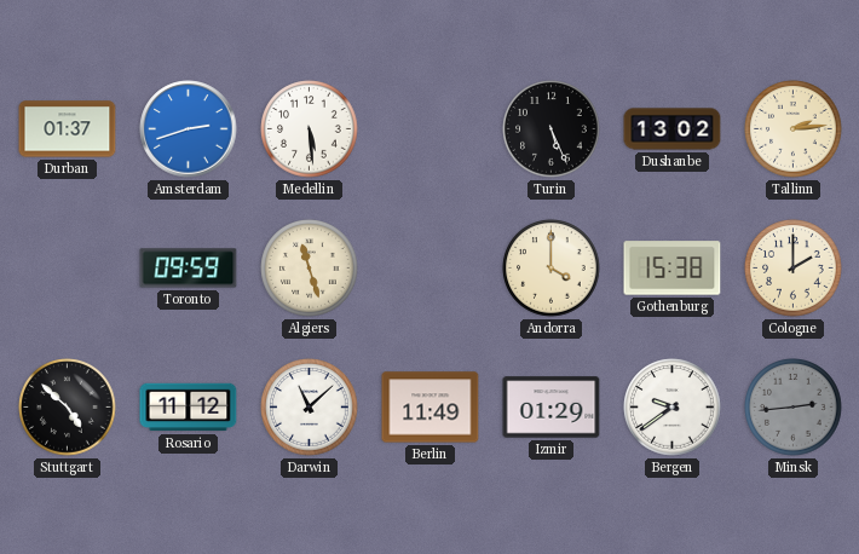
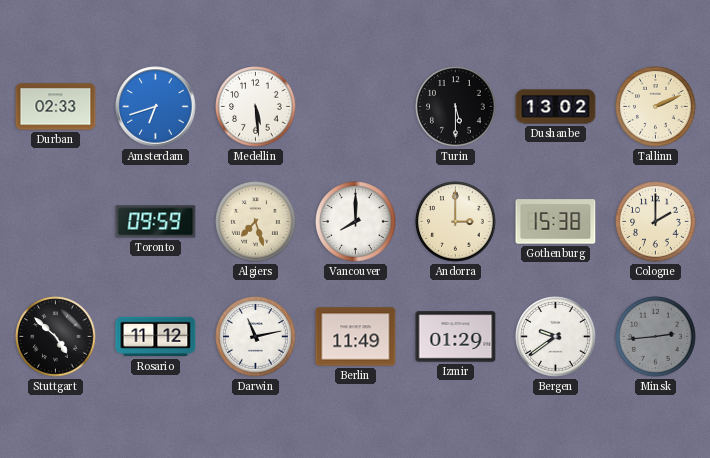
Durban: 01:37 -> 02:33
Amsterdam: 2:42 -> 6:42
Turin: 5:26 -> 5:30
Tallinn: 2:14 -> 2:11
Algiers: 11:27 -> 7:27
Vancouver: none -> 8:00
Andorra: 4:00 -> 3:00
Darwin: 11:08 -> 11:13
